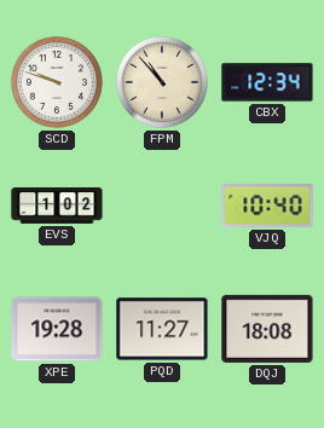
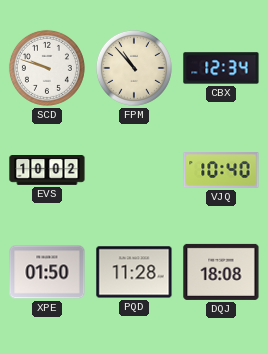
EVS: 1:02 -> 10:02
XPE: 19:28 -> 01:50
PQD: 11:27 -> 11:28
